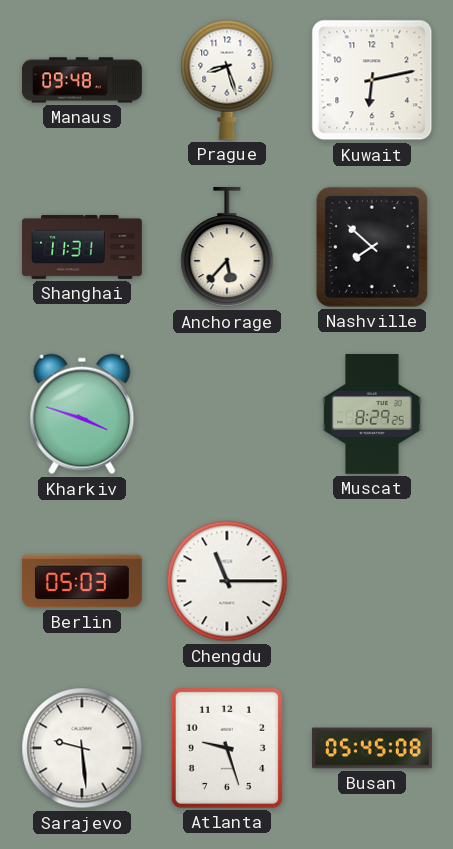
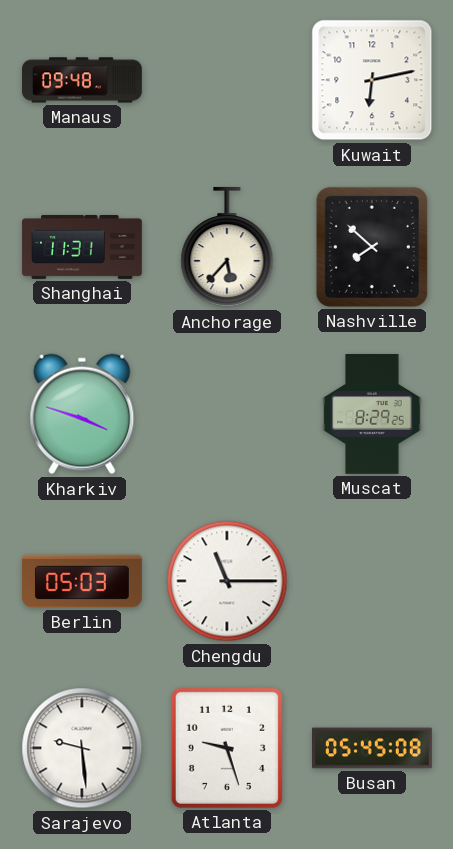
Prague: 8:27 -> none
